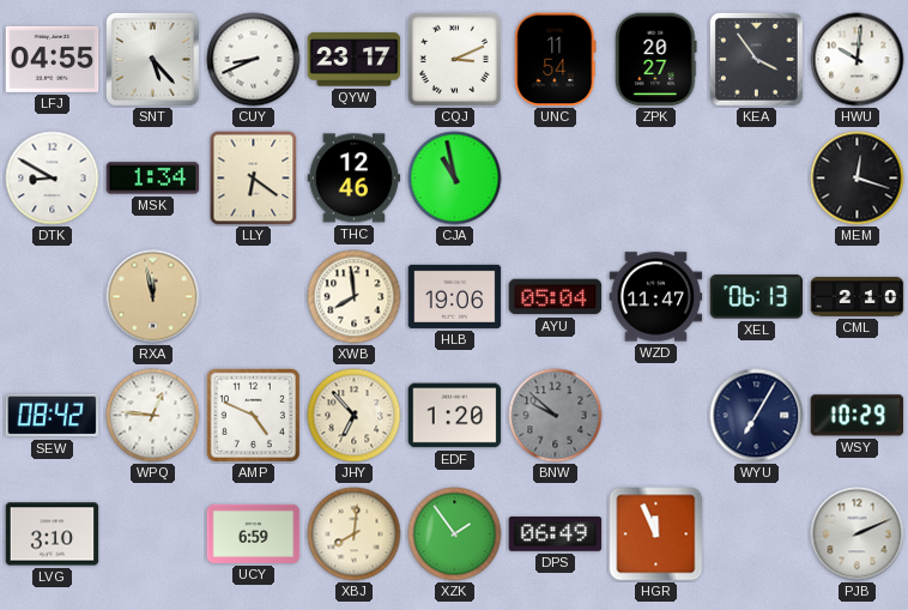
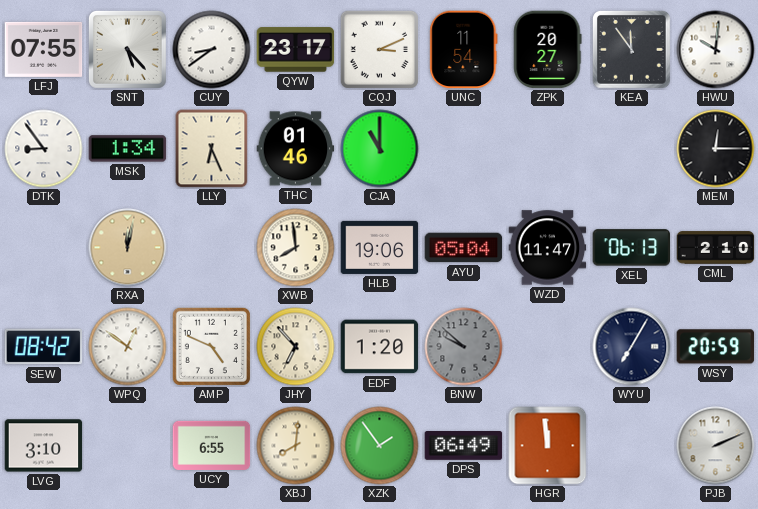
LFJ: 04:55 -> 07:55
CUY: 8:41 -> 8:39
KEA: 3:54 -> 11:54
DTK: 8:50 -> 8:54
LLY: 6:21 -> 6:26
THC: 12:46 -> 01:46
CJA: 10:58 -> 11:00
MEM: 12:18 -> 12:15
RXA: 11:58 -> 12:02
WPQ: 12:46 -> 12:51
WSY: 10:29 -> 20:59
UCY: 6:59 -> 6:55
HGR: 11:56 -> 11:59
